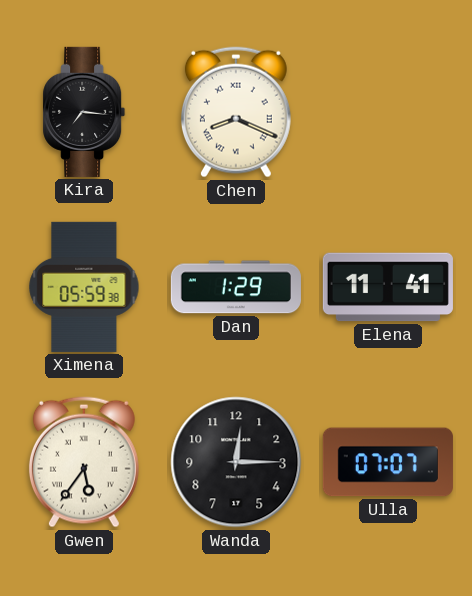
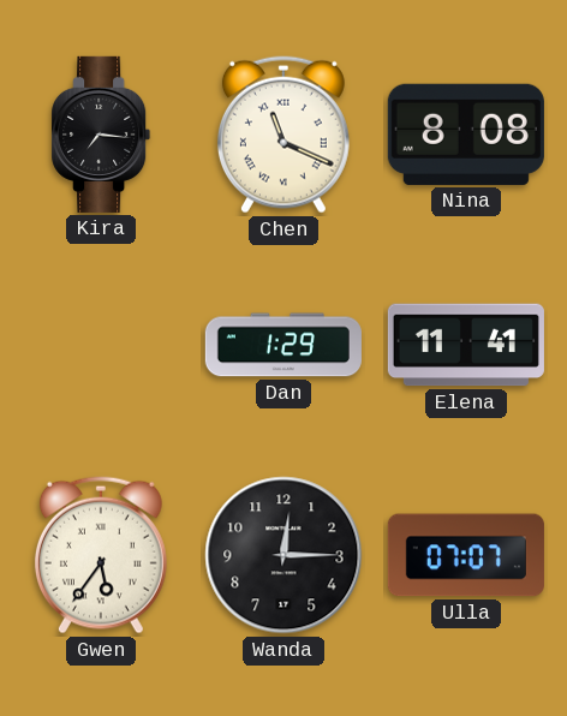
Chen: 8:19 -> 11:19
Nina: none -> 8:08
Ximena: 05:59 -> none
